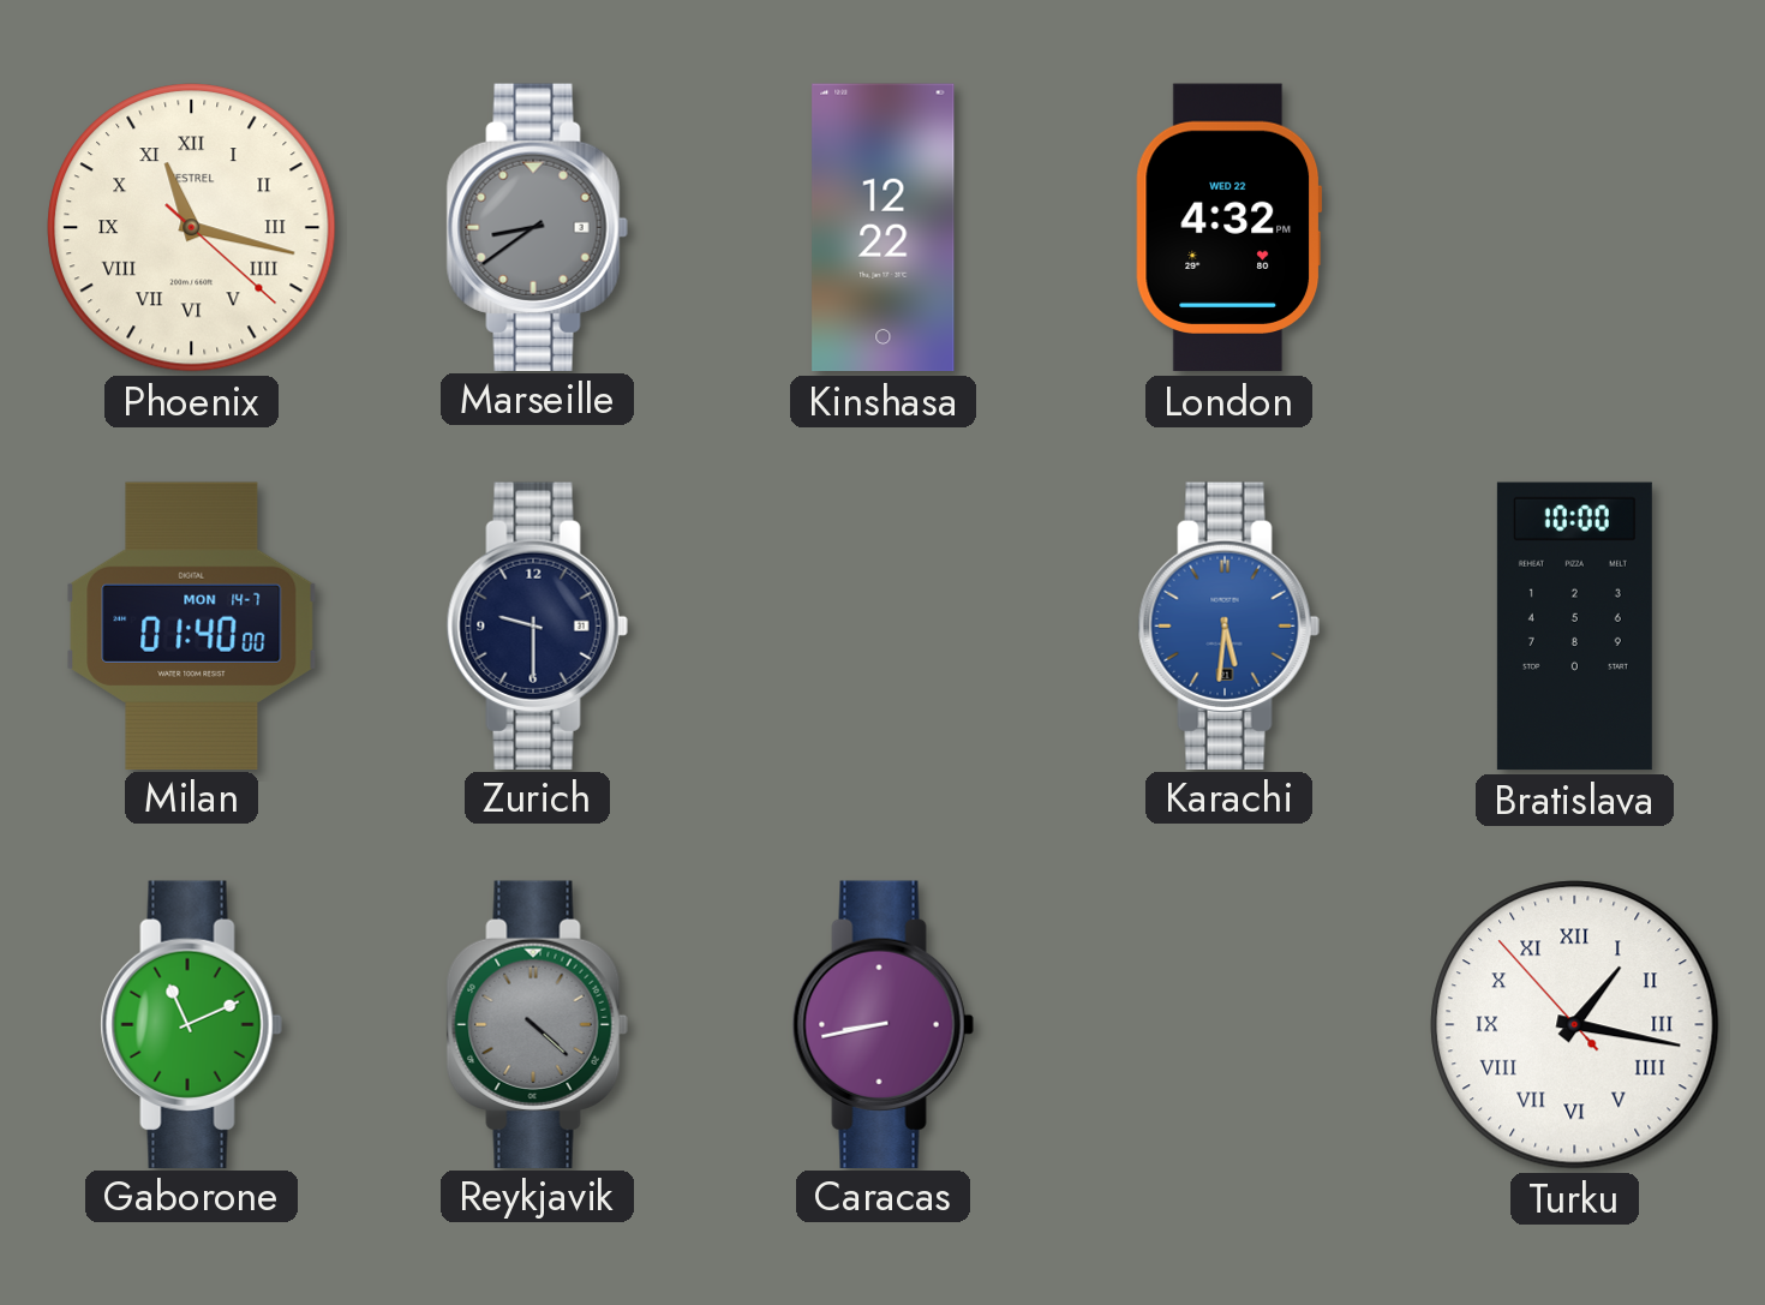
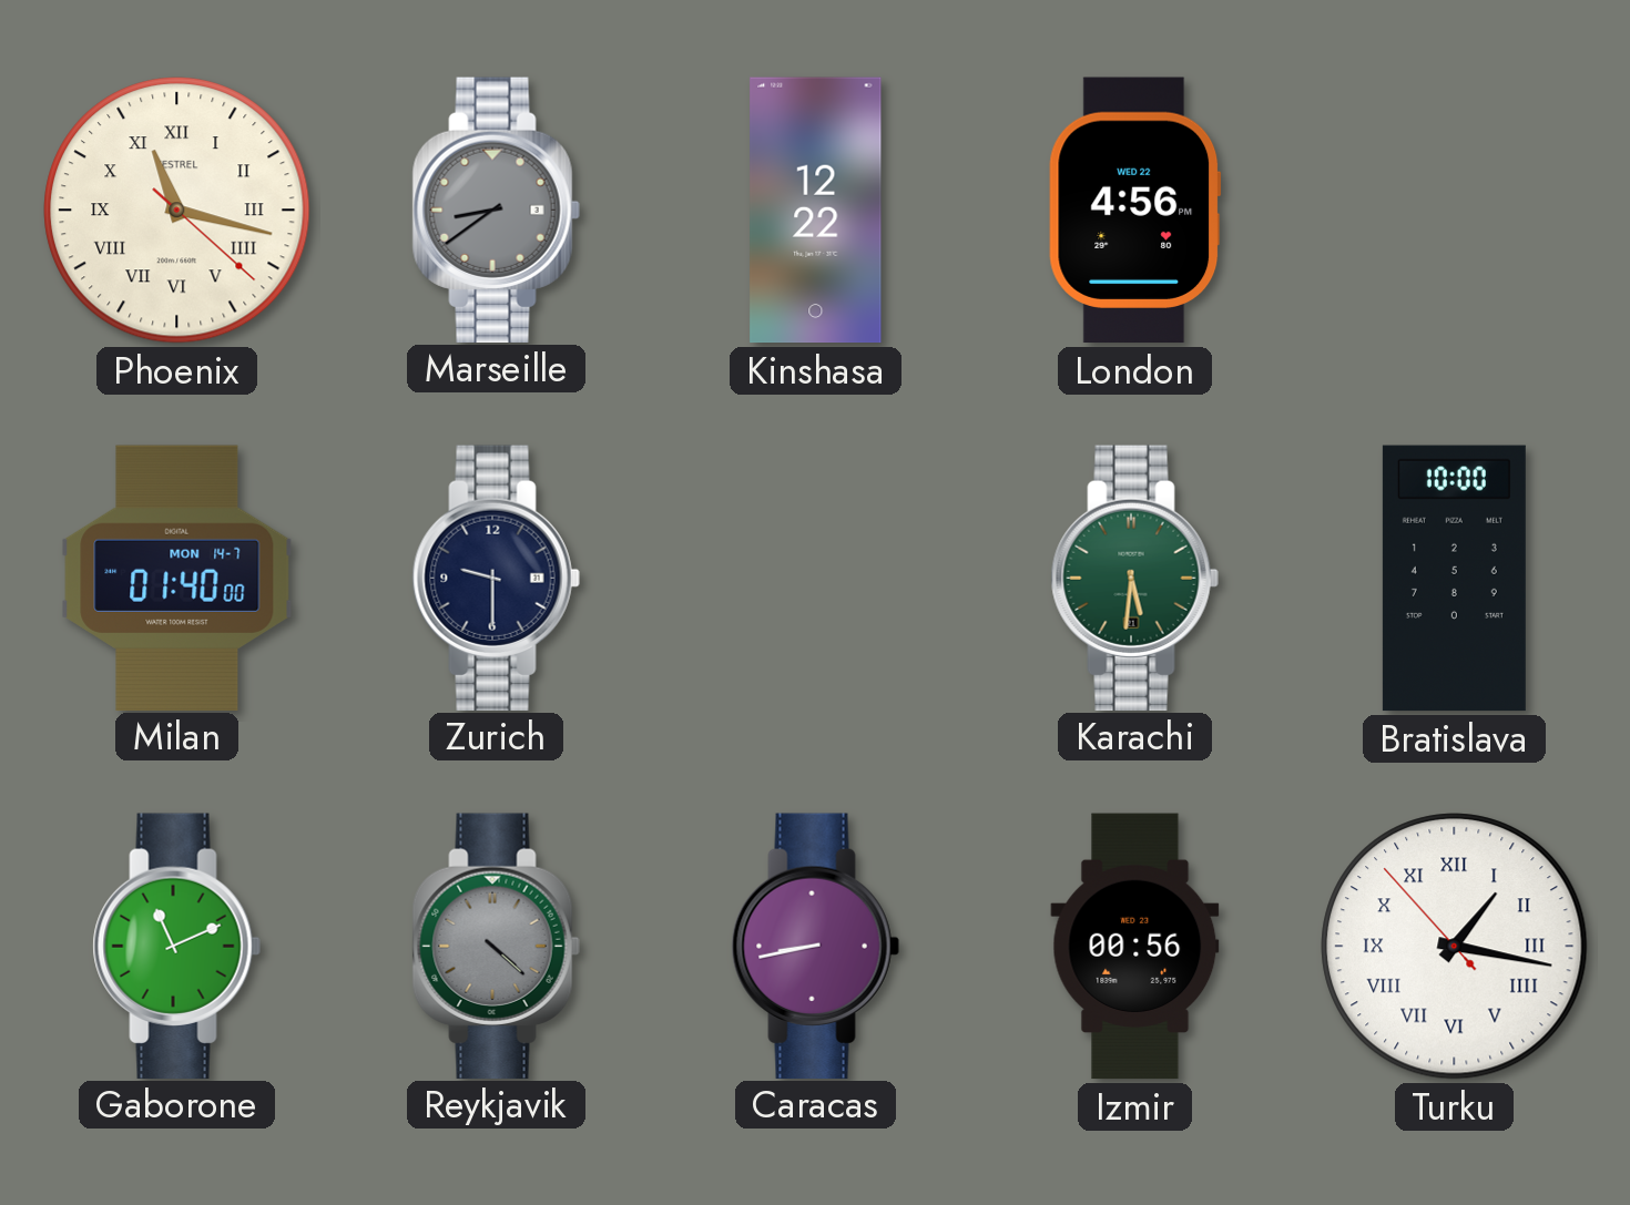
London: 4:32 -> 4:56
Karachi dial: blue -> green
Izmir: none -> 00:56
